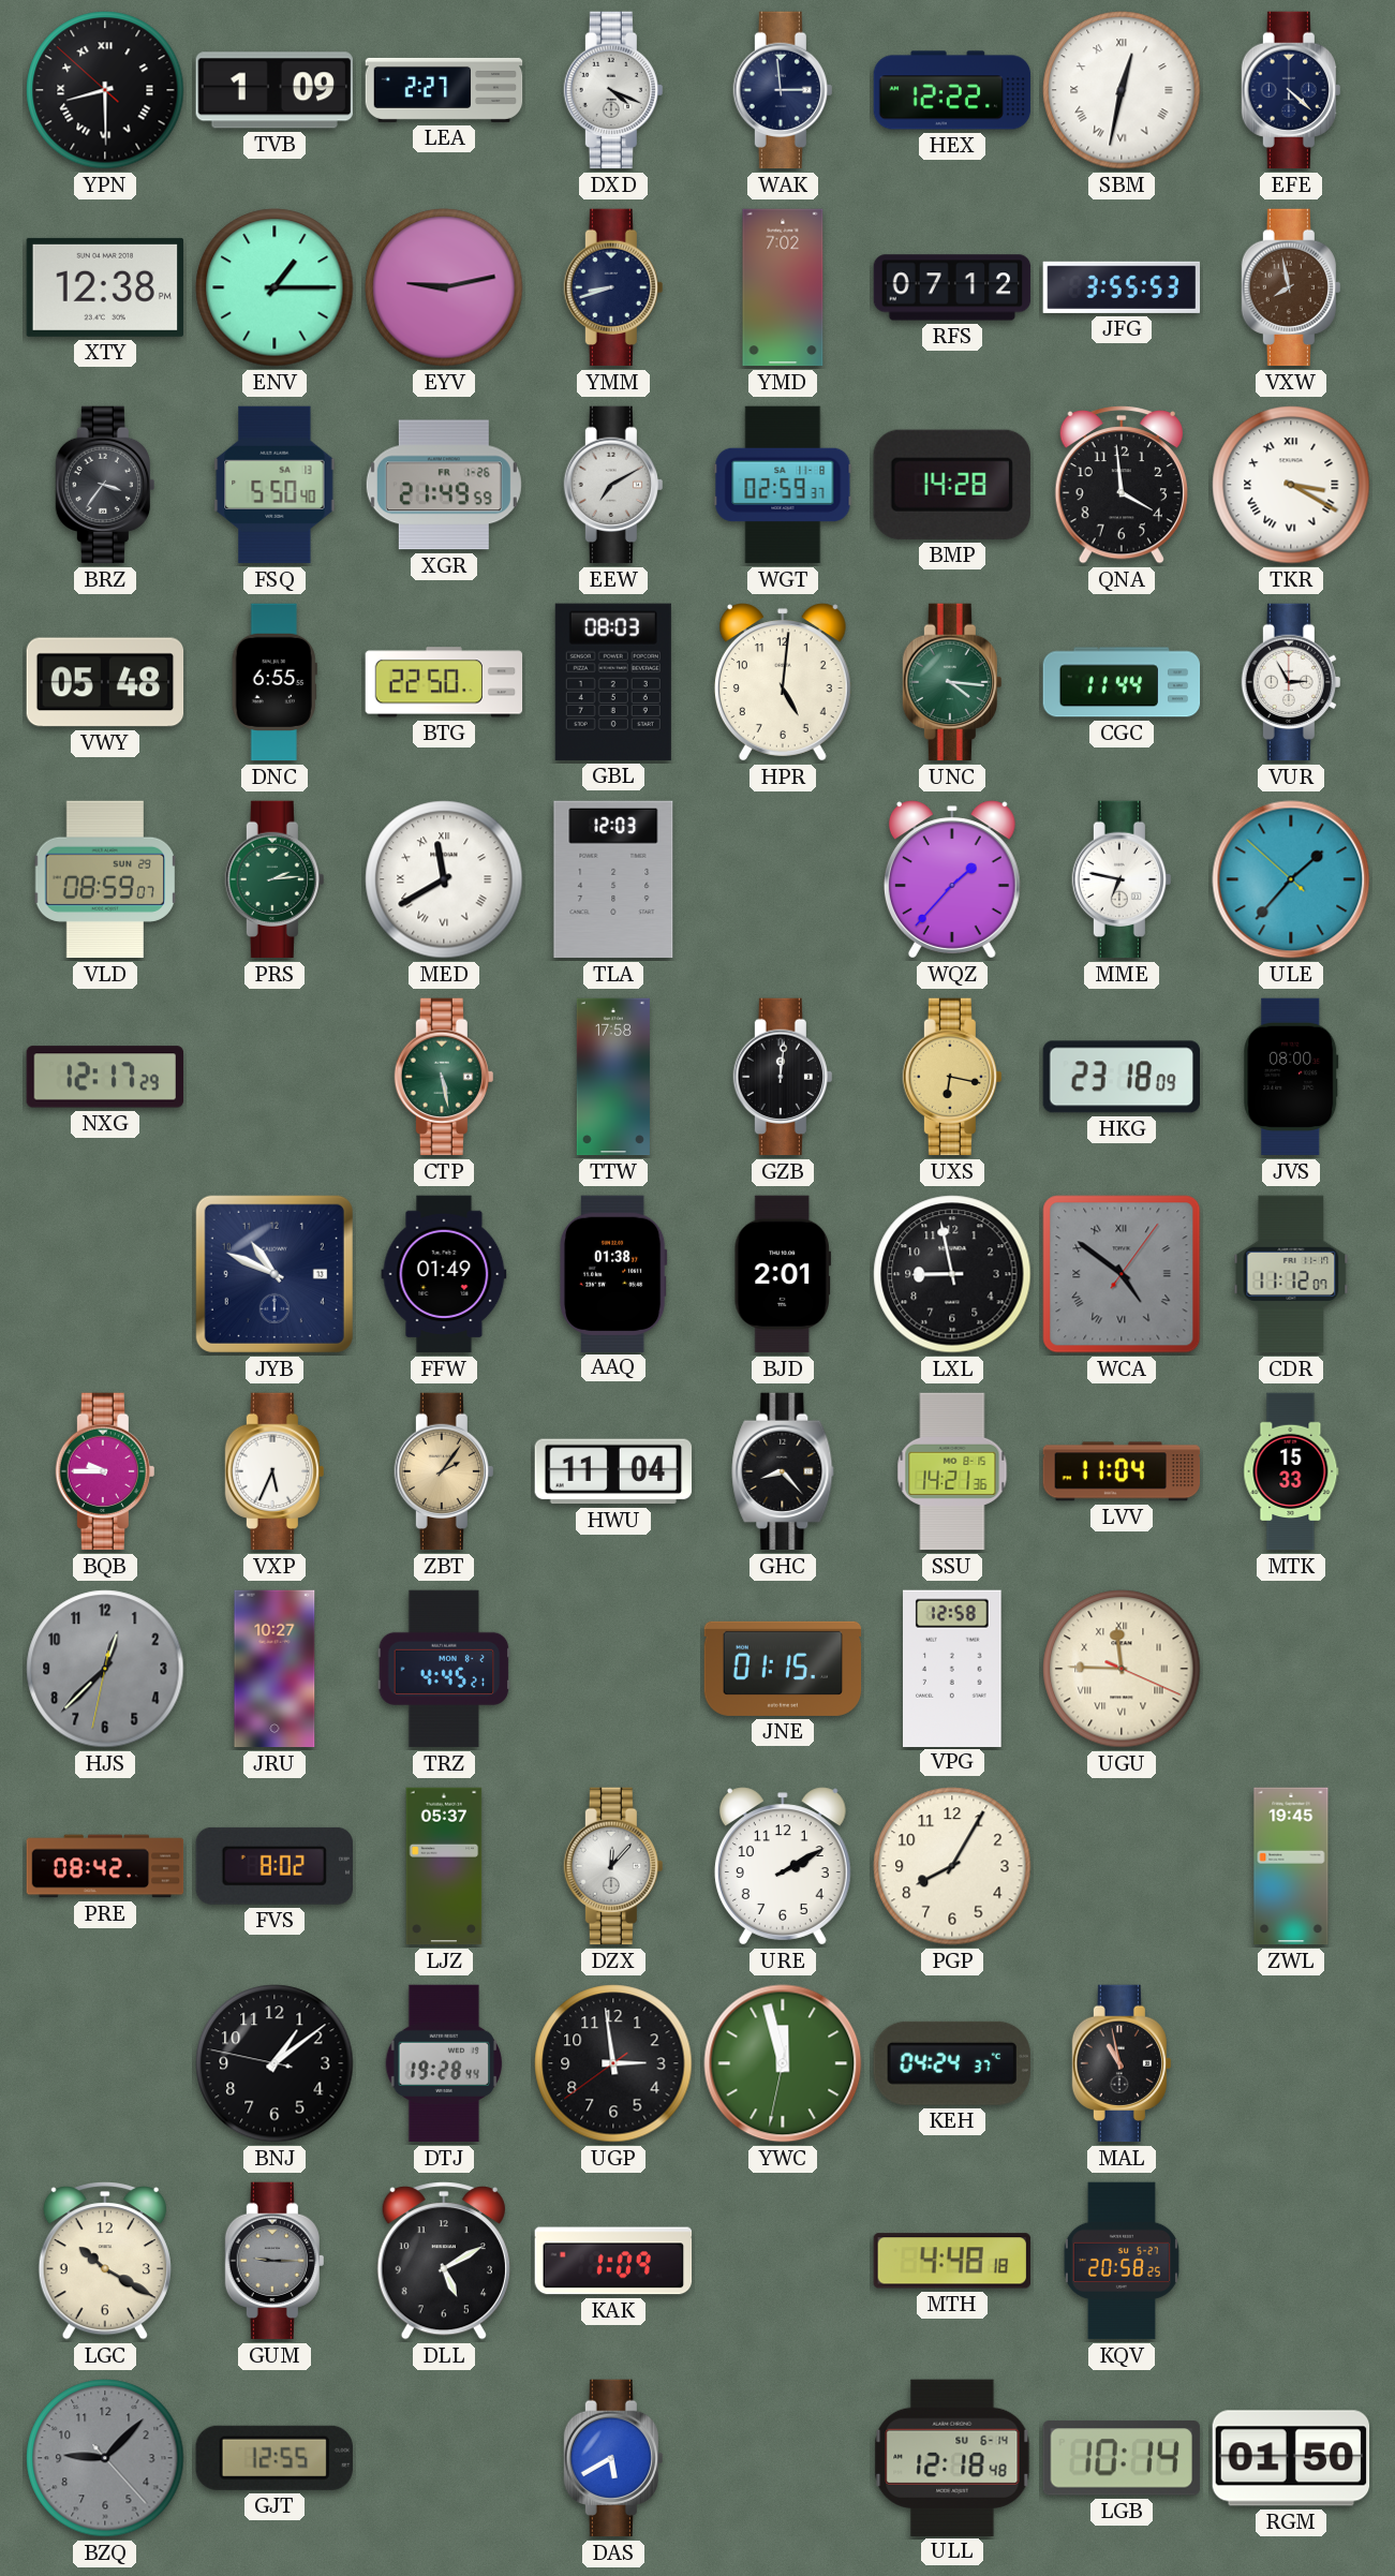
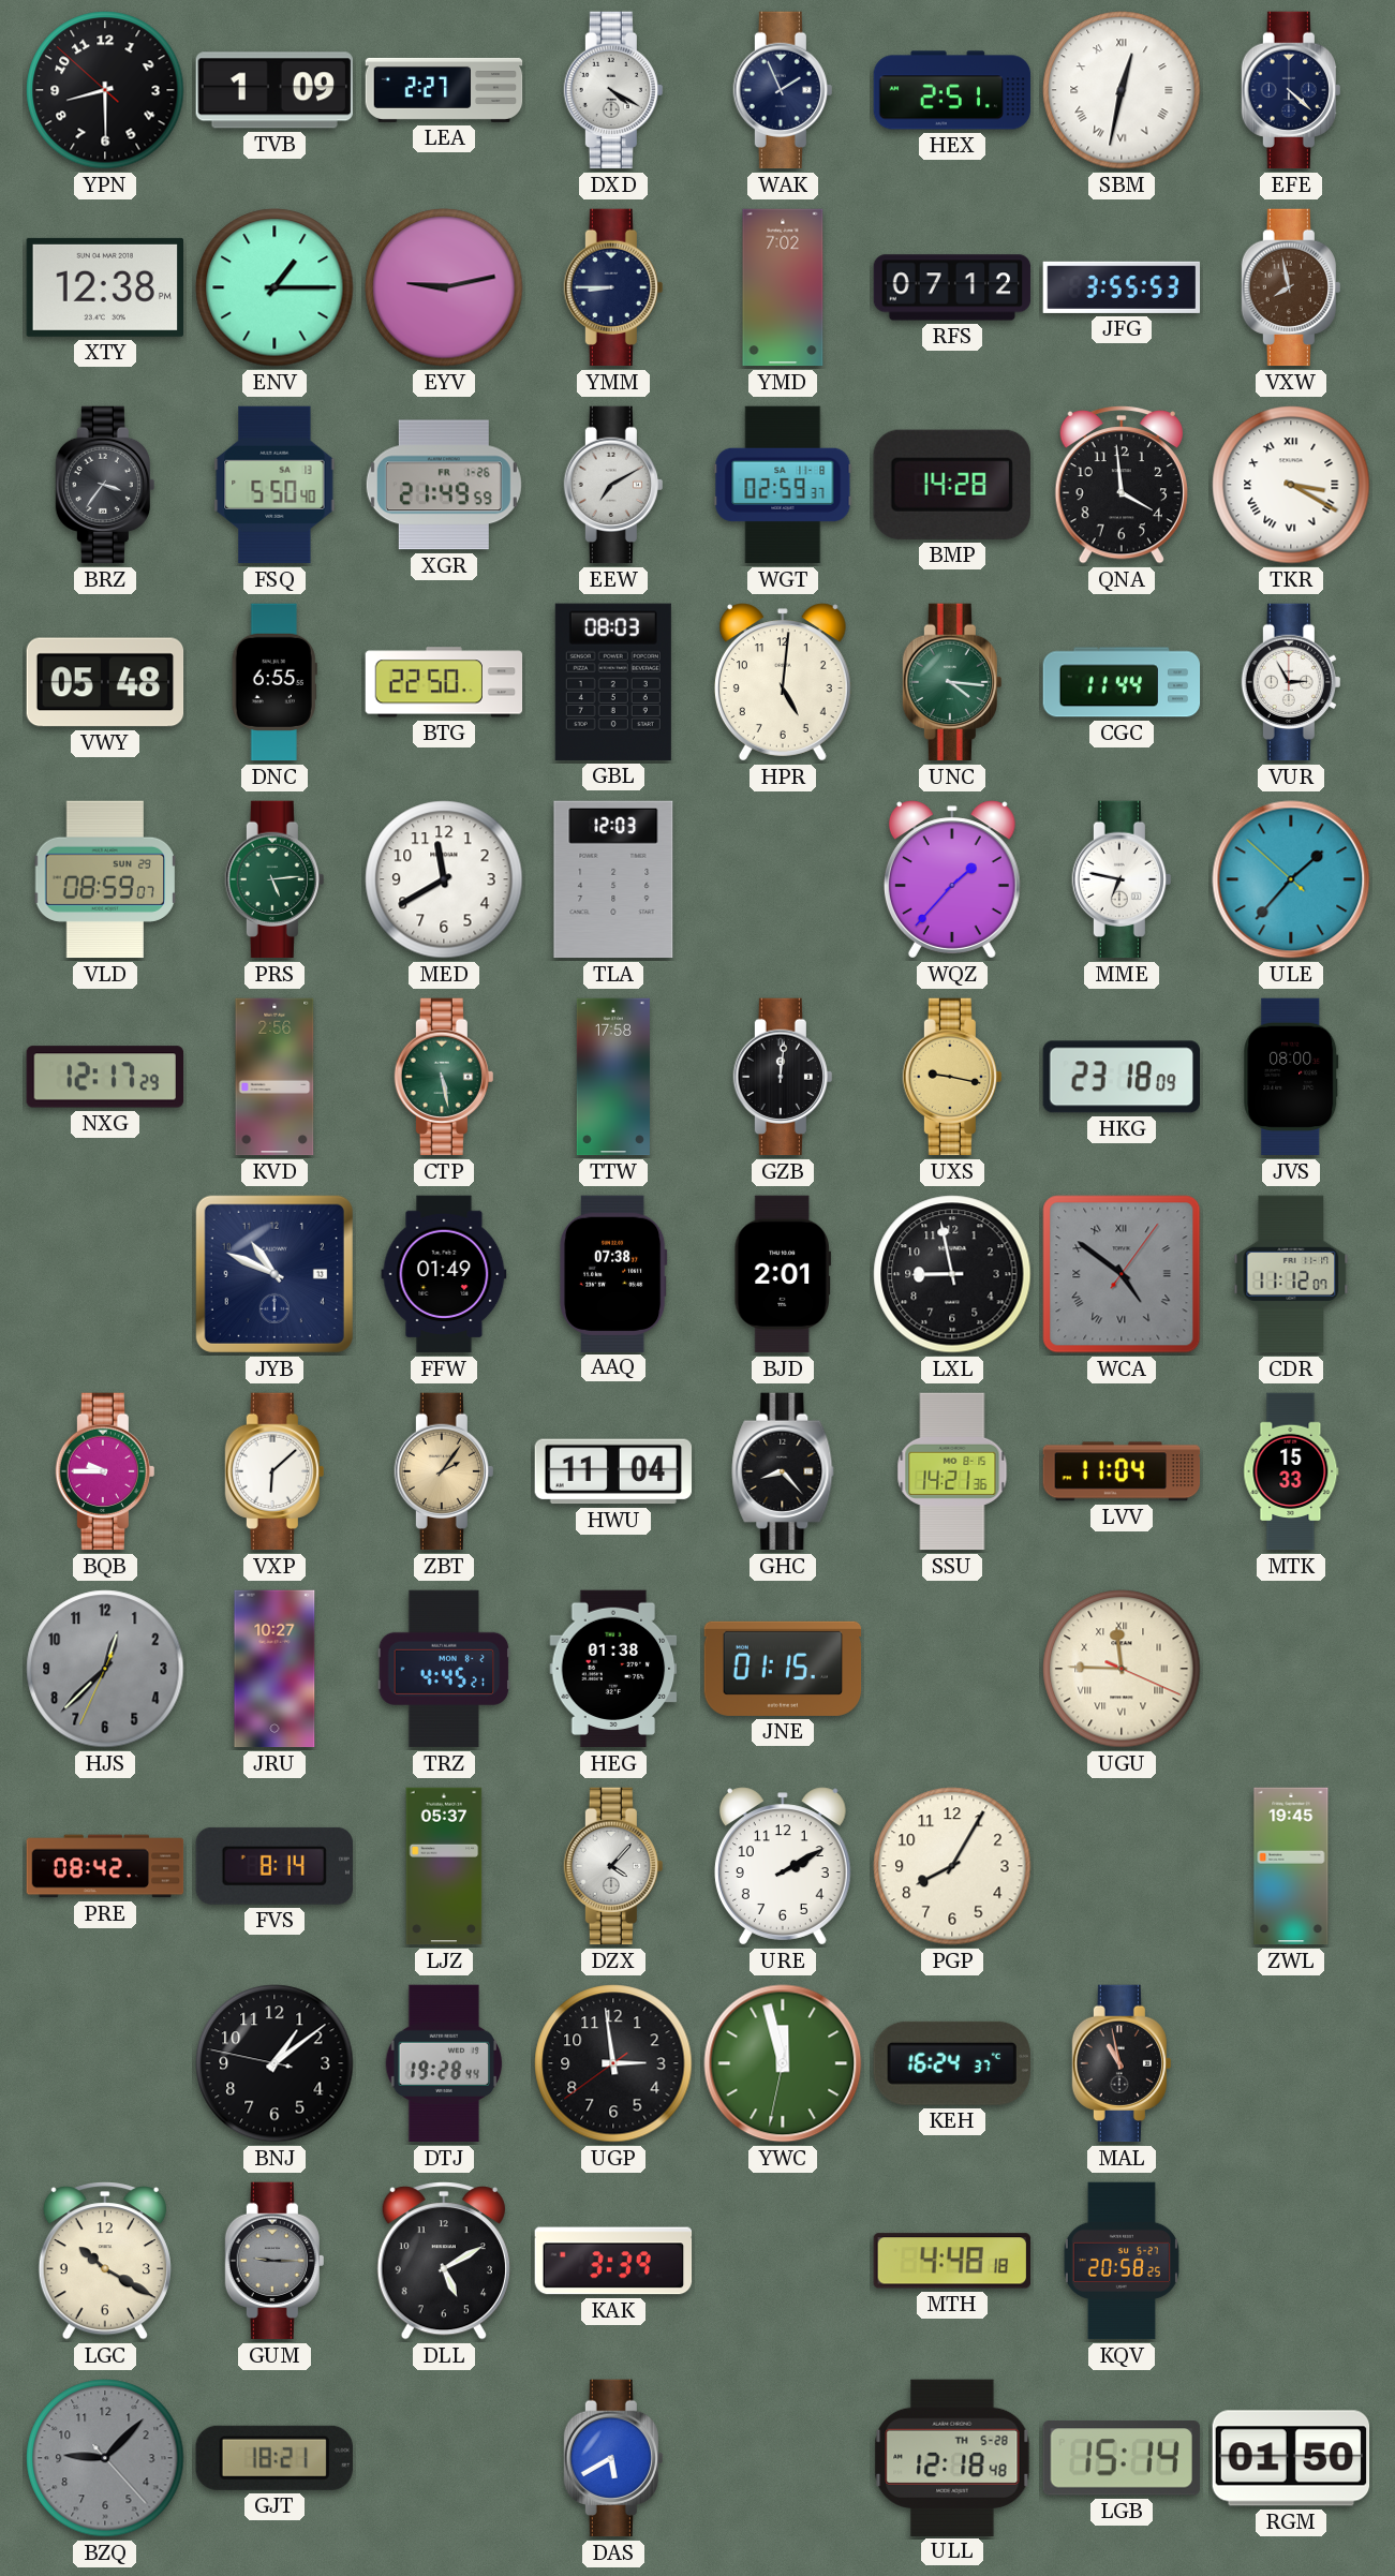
YPN numerals: Roman -> Arabic
DXD: 4:19 -> 4:20
WAK: 2:59 -> 1:56
HEX: 12:22 -> 2:51
YMM: 8:42 -> 8:45
PRS: 2:14 -> 5:14
MED numerals: Roman -> Arabic
KVD: none -> 2:56
UXS: 6:17 -> 9:17
AAQ: 01:38 -> 07:38
VXP: 5:34 -> 6:08
HJS: 12:37:32 -> 12:37:34
HEG: none -> 01:38
VPG: 12:58 -> none
FVS: 8:02 -> 8:14
DZX: 12:07 -> 4:07
KEH: 04:24 -> 16:24
KAK: 1:09 -> 3:39
GJT: 12:55 -> 18:21
ULL date: SU 6-14 -> TH 5-28
LGB: 10:14 -> 15:14
